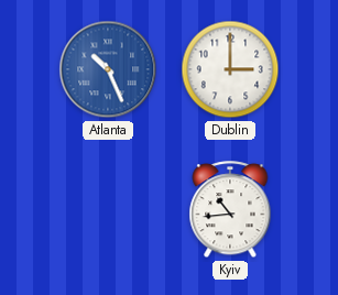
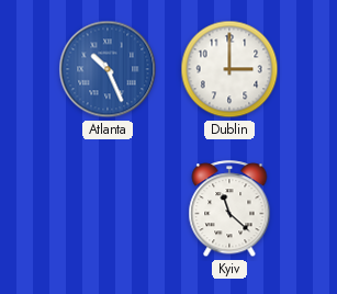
Kyiv: 10:44 -> 11:22
